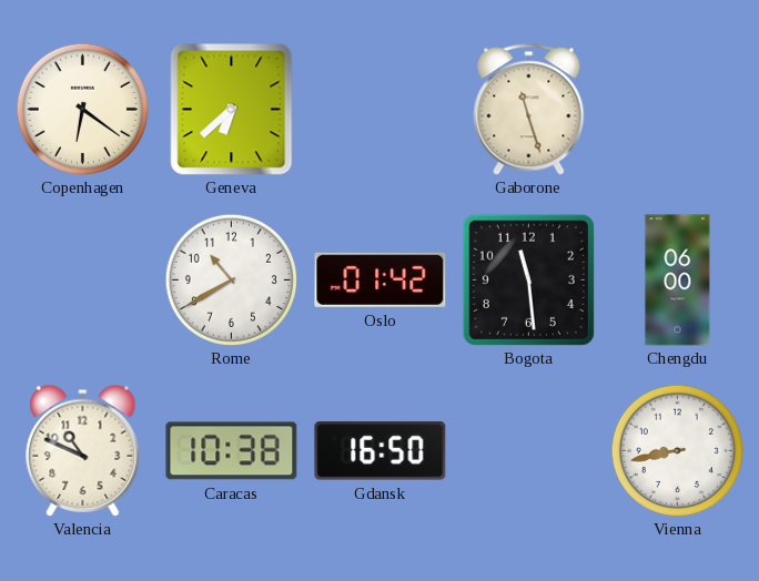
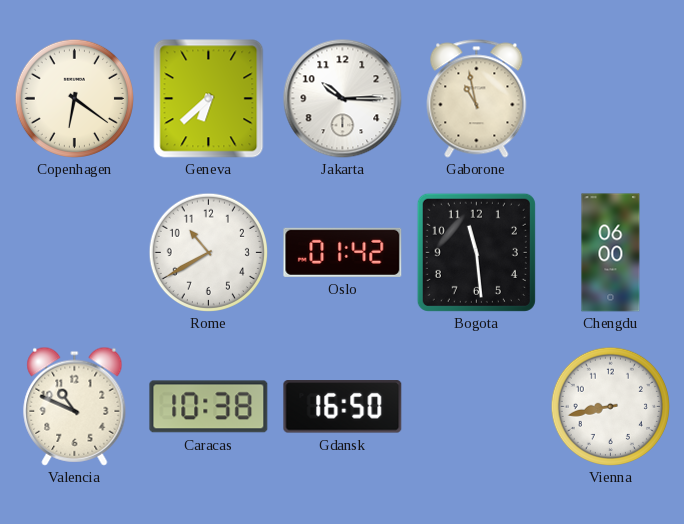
Jakarta: none -> 10:15
Gaborone: 11:27 -> 10:58
